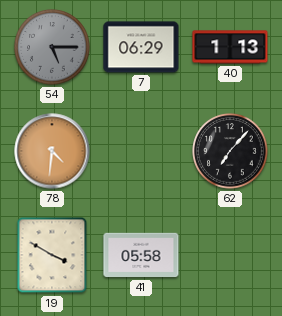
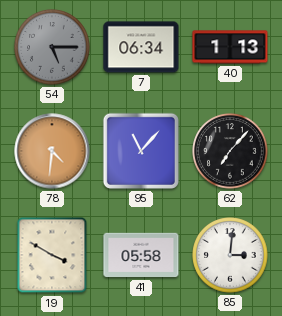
7: 06:29 -> 06:34
95: none -> 11:07
85: none -> 3:01
